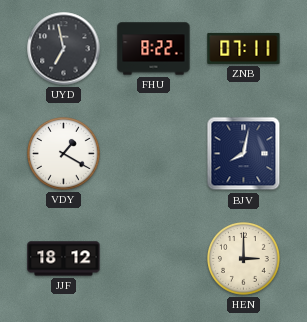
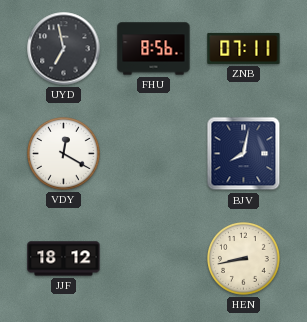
FHU: 8:22 -> 8:56
VDY: 1:20 -> 12:20
HEN: 3:00 -> 8:43
